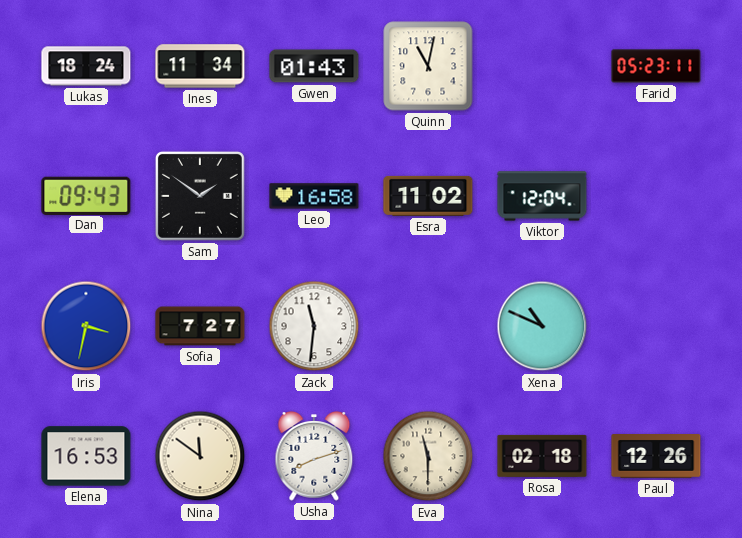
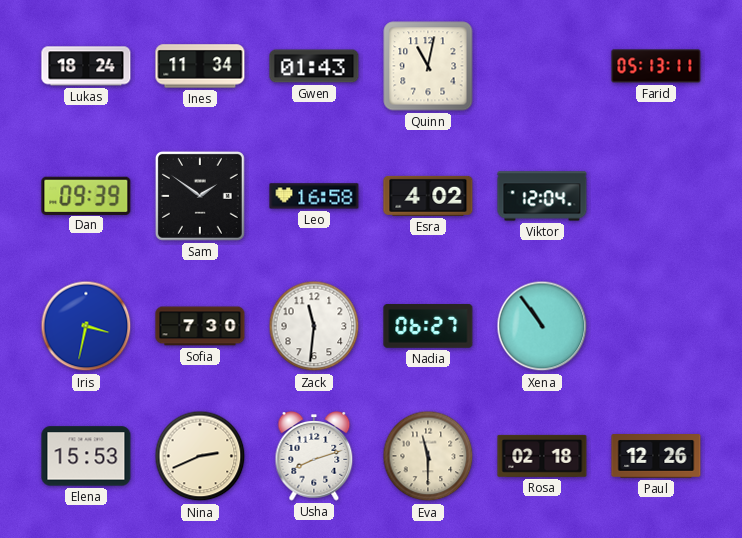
Farid: 05:23 -> 05:13
Dan: 09:43 -> 09:39
Esra: 11:02 -> 4:02
Sofia: 7:27 -> 7:30
Nadia: none -> 06:27
Xena: 10:49 -> 10:54
Elena: 16:53 -> 15:53
Nina: 11:51 -> 2:41
